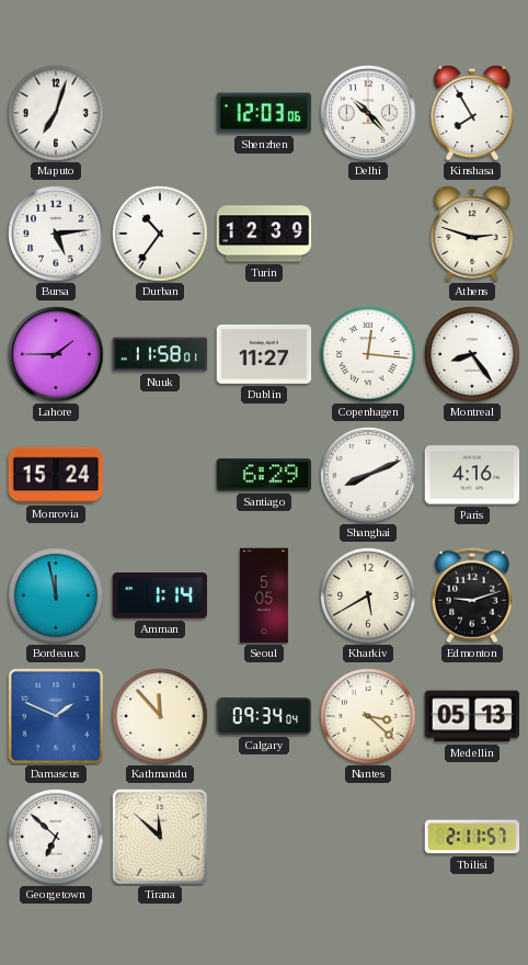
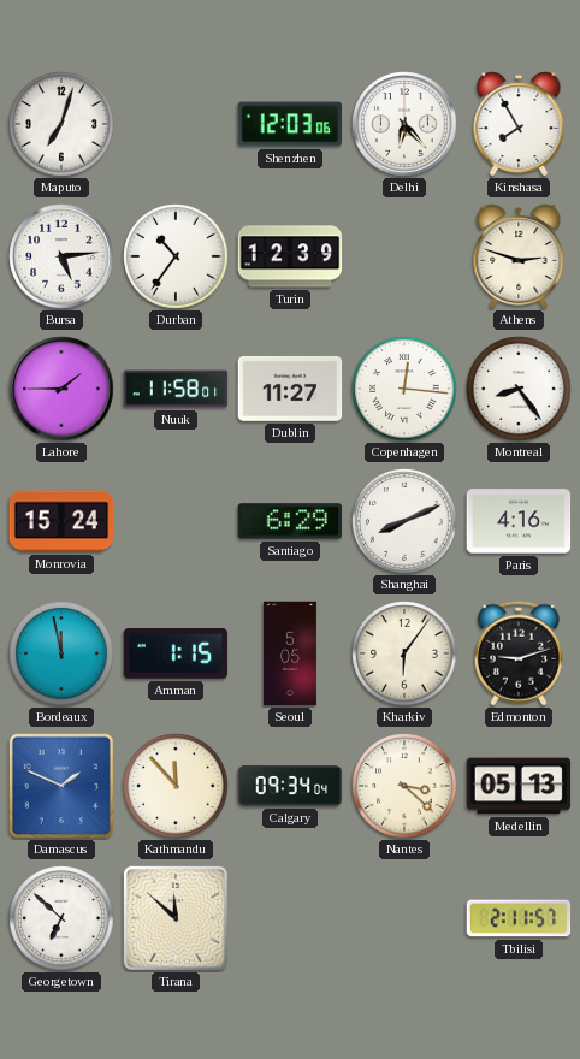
Delhi: 10:23 -> 6:23
Amman: 1:14 -> 1:15
Kharkiv: 5:40 -> 6:06
